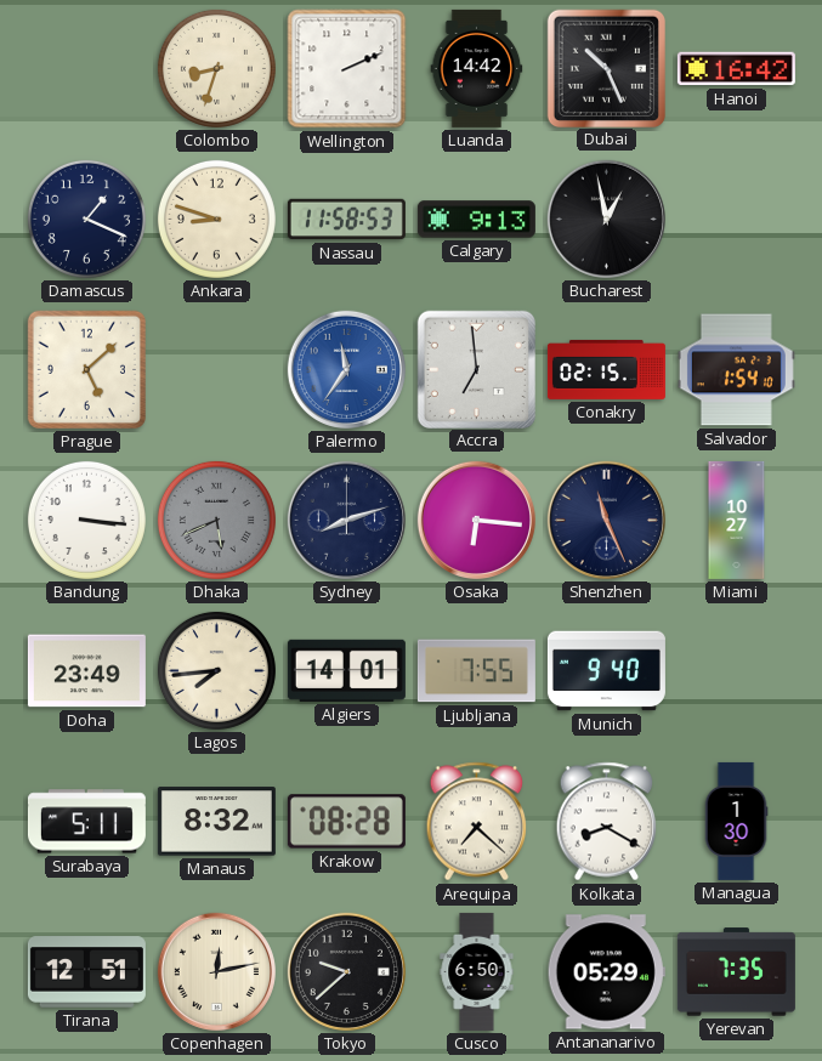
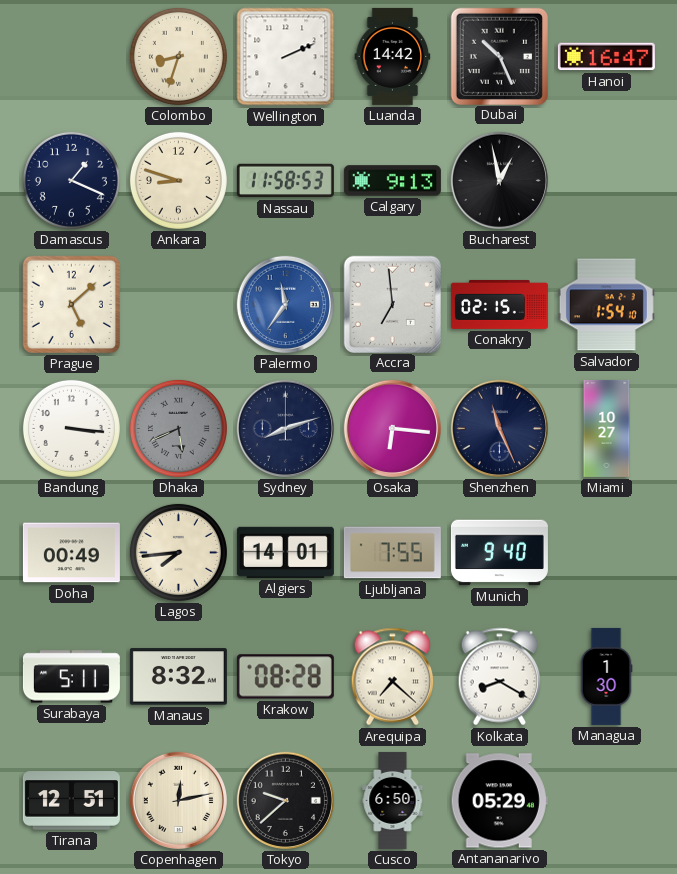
Hanoi: 16:42 -> 16:47
Doha: 23:49 -> 00:49
Yerevan: 7:35 -> none
